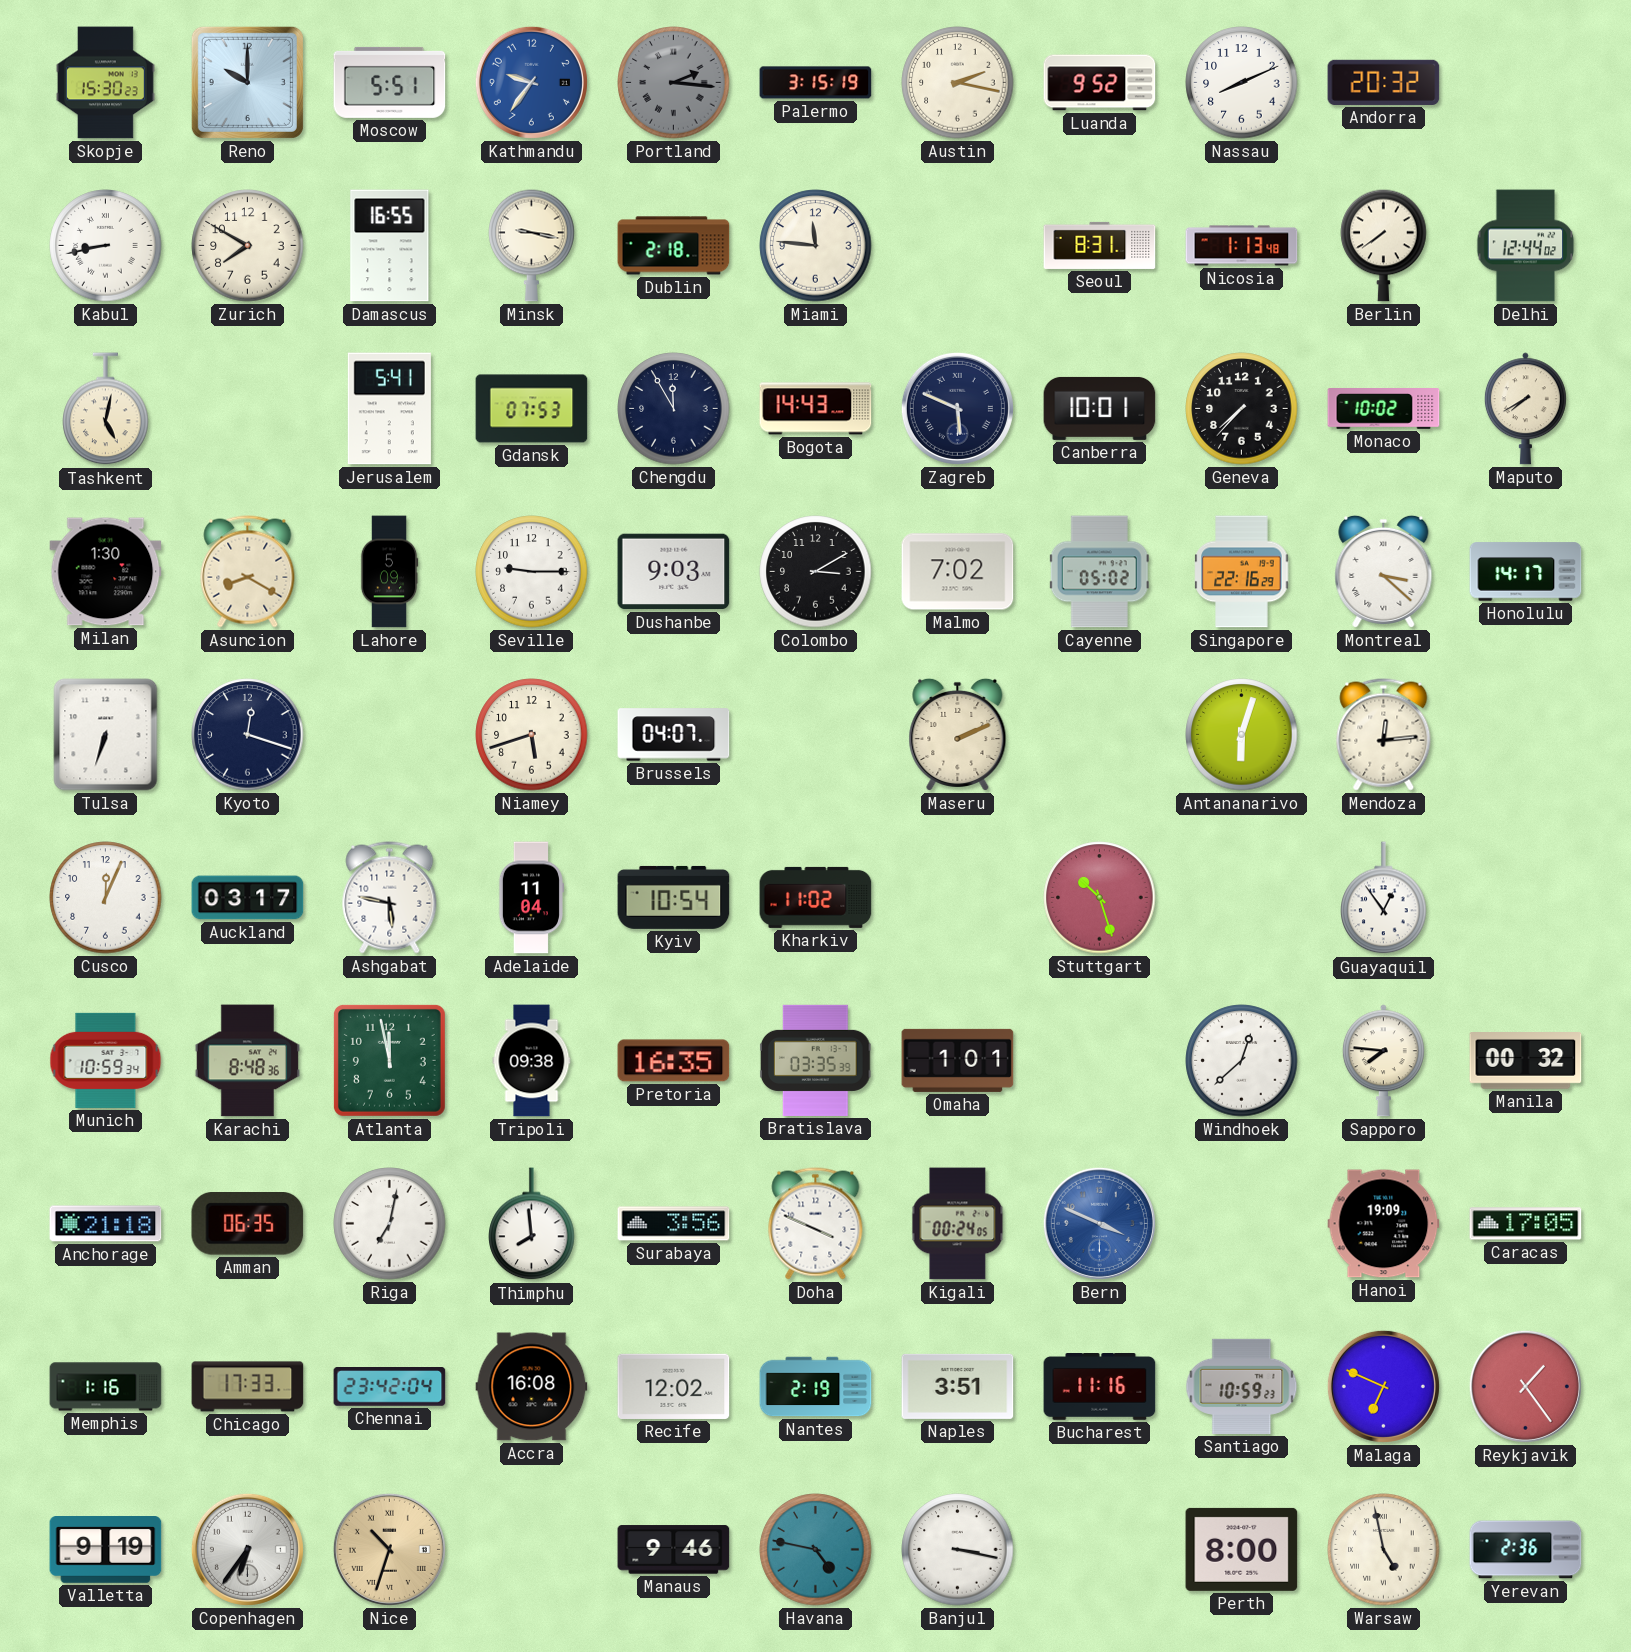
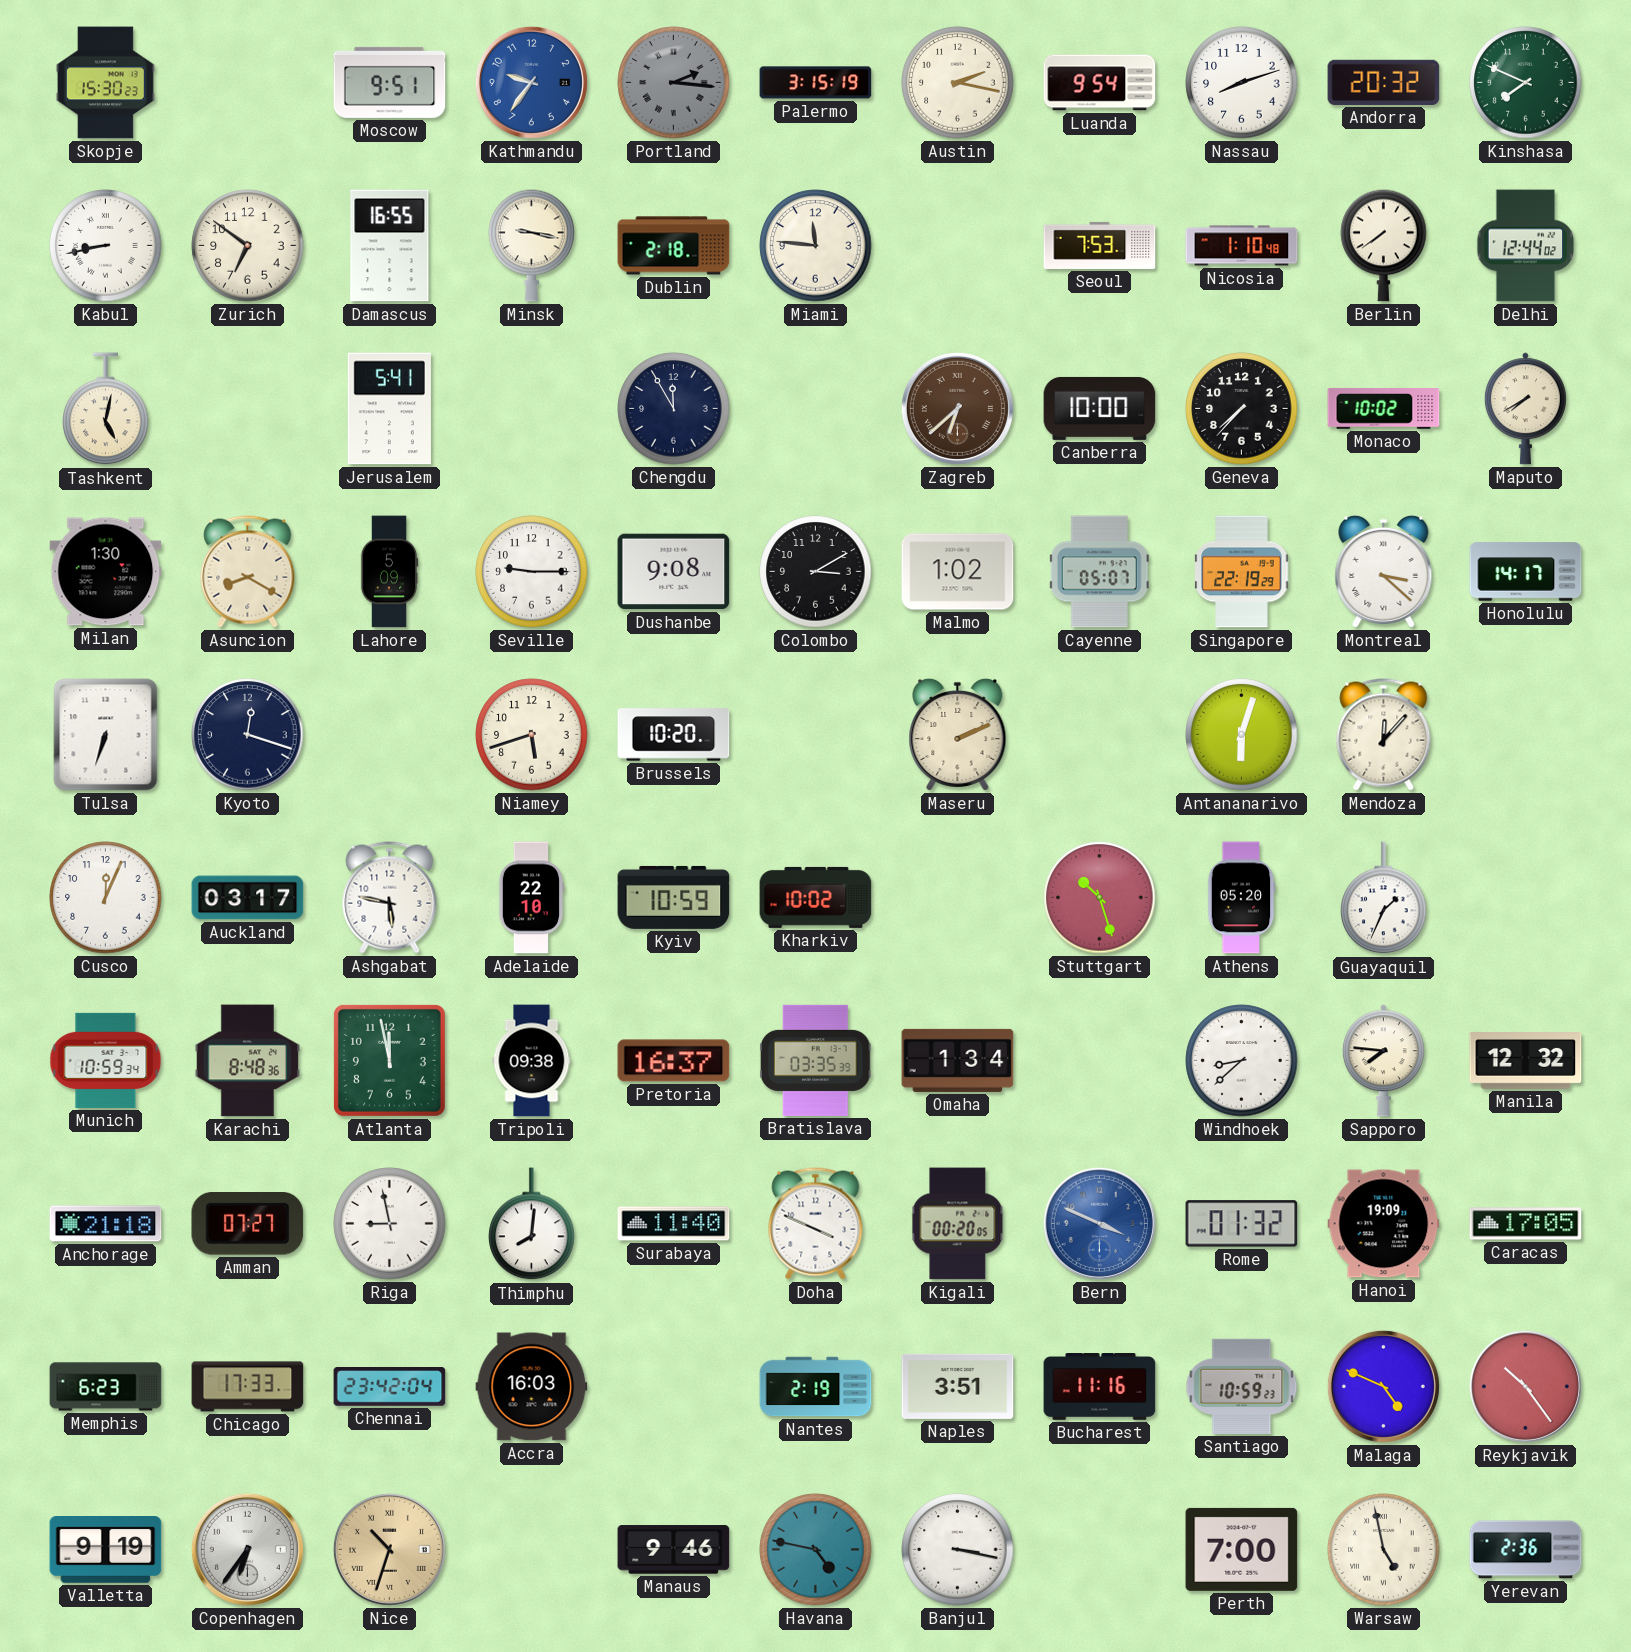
Reno: 10:00 -> none
Moscow: 5:51 -> 9:51
Luanda: 9:52 -> 9:54
Nassau: 8:11 -> 8:12
Kinshasa: none -> 7:49
Zurich: 7:50 -> 6:51
Seoul: 8:31 -> 7:53
Nicosia: 1:13 -> 1:10
Gdansk: 07:53 -> none
Bogota: 14:43 -> none
Zagreb: 5:49 -> 6:38
Zagreb dial: navy -> brown
Canberra: 10:01 -> 10:00
Dushanbe: 9:03 -> 9:08
Malmo: 7:02 -> 1:02
Cayenne: 05:02 -> 05:07
Singapore: 22:16 -> 22:19
Brussels: 04:07 -> 10:20
Mendoza: 12:14 -> 12:07
Adelaide: 11:04 -> 22:10
Kyiv: 10:54 -> 10:59
Kharkiv: 11:02 -> 10:02
Athens: none -> 05:20
Guayaquil: 12:54 -> 1:34
Pretoria: 16:35 -> 16:37
Omaha: 1:01 -> 1:34
Windhoek: 12:38 -> 8:38
Manila: 00:32 -> 12:32
Amman: 06:35 -> 07:27
Riga: 7:02 -> 8:58
Thimphu: 7:59 -> 8:01
Surabaya: 3:56 -> 11:40
Kigali: 00:24 -> 00:20
Rome: none -> 01:32
Memphis: 1:16 -> 6:23
Accra: 16:08 -> 16:03
Recife: 12:02 -> none
Malaga: 6:49 -> 4:49
Reykjavik: 1:24 -> 10:24
Perth: 8:00 -> 7:00
